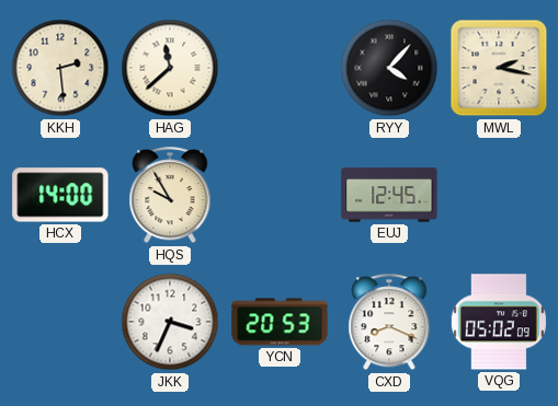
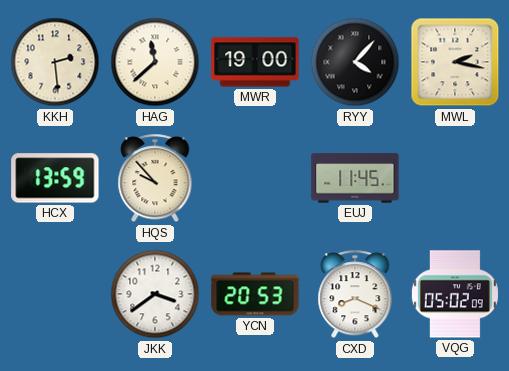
MWR: none -> 19:00
HCX: 14:00 -> 13:59
HQS: 9:55 -> 9:53
EUJ: 12:45 -> 11:45
JKK: 3:34 -> 3:39
